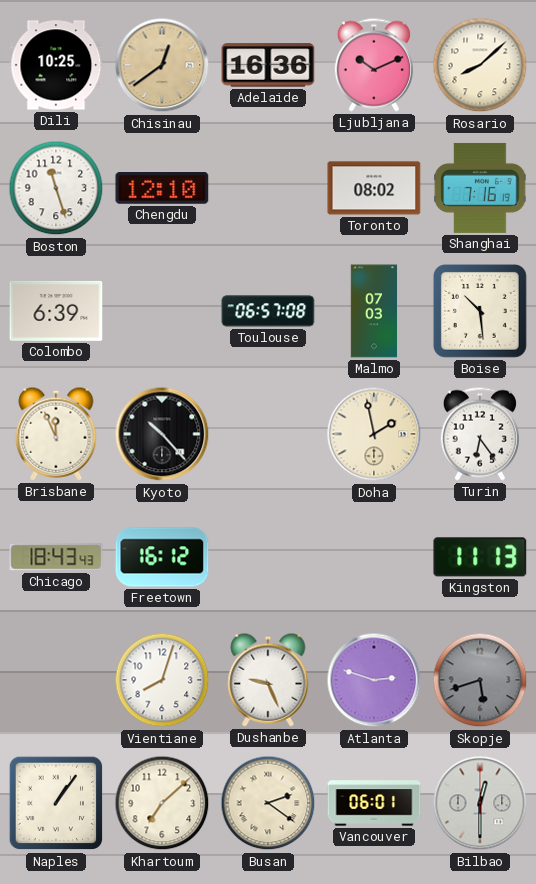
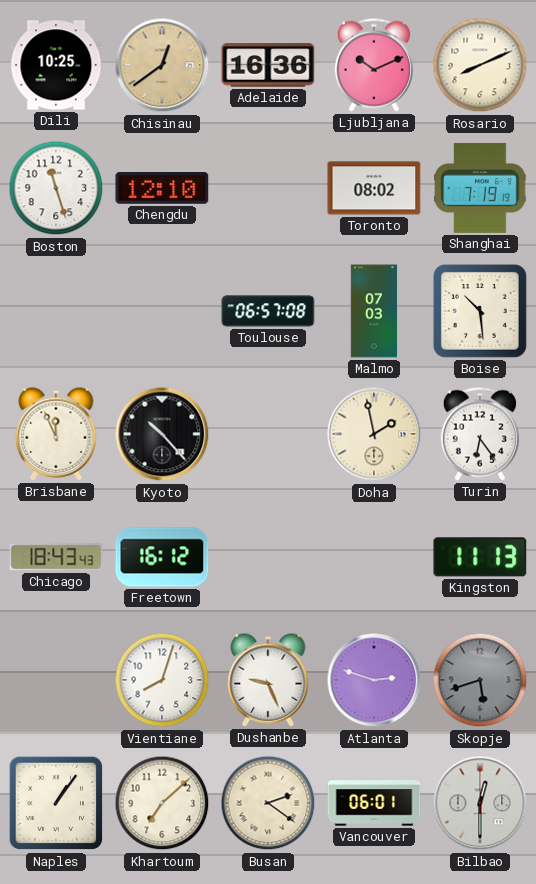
Rosario: 8:08 -> 8:11
Shanghai: 7:16 -> 7:19
Colombo: 6:39 -> none
